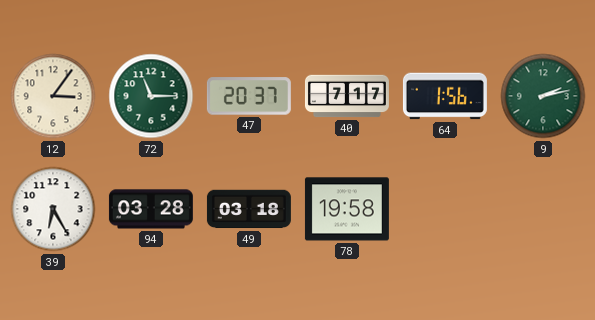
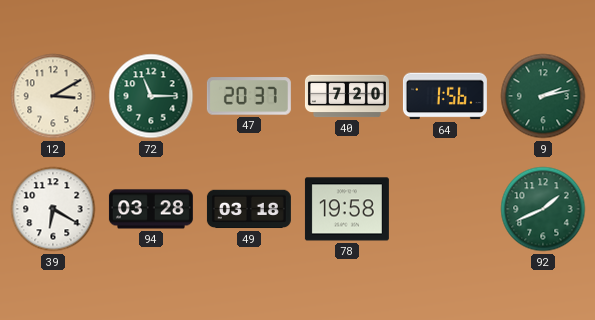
12: 3:06 -> 3:10
40: 7:17 -> 7:20
39: 6:25 -> 6:20
92: none -> 1:41
